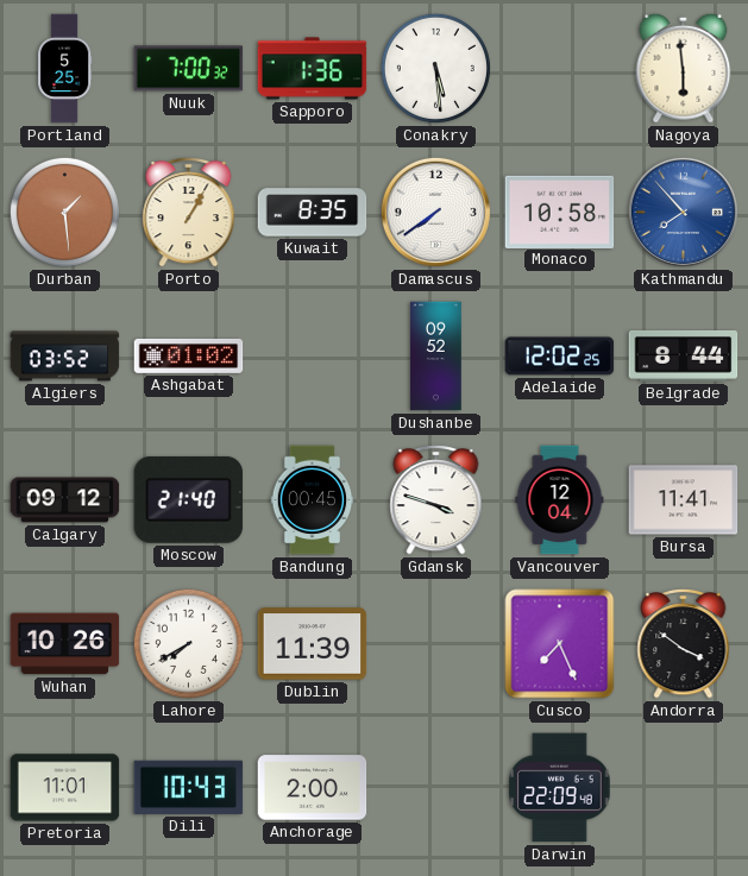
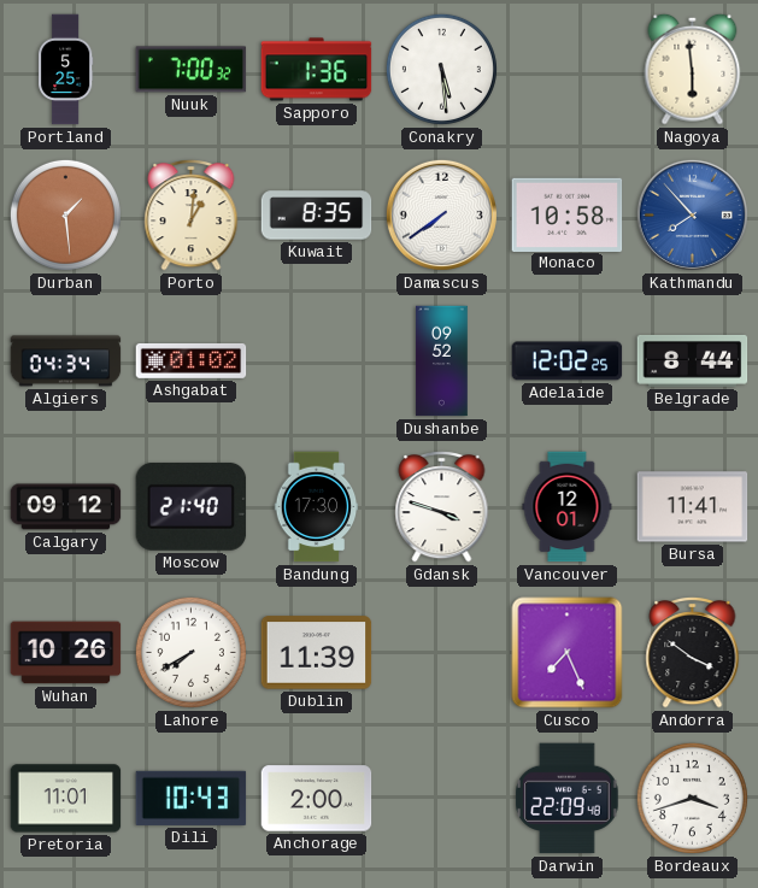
Porto: 1:05 -> 1:01
Algiers: 03:52 -> 04:34
Bandung: 00:45 -> 17:30
Vancouver: 12:04 -> 12:01
Bordeaux: none -> 3:42
